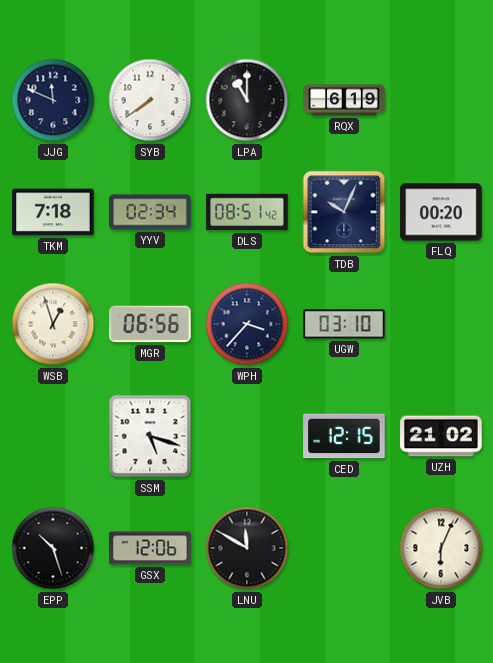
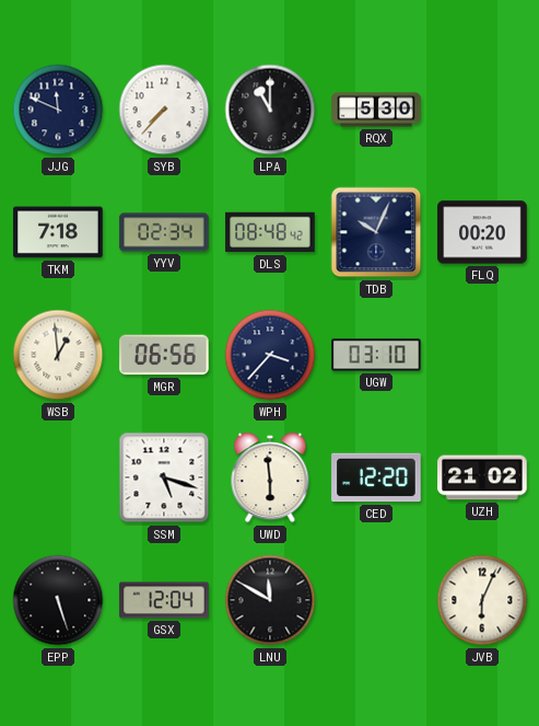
SYB: 7:39 -> 7:37
RQX: 6:19 -> 5:30
DLS: 08:51 -> 08:48
WSB: 12:57 -> 12:59
UWD: none -> 5:59
CED: 12:15 -> 12:20
EPP: 10:27 -> 5:27
GSX: 12:06 -> 12:04
